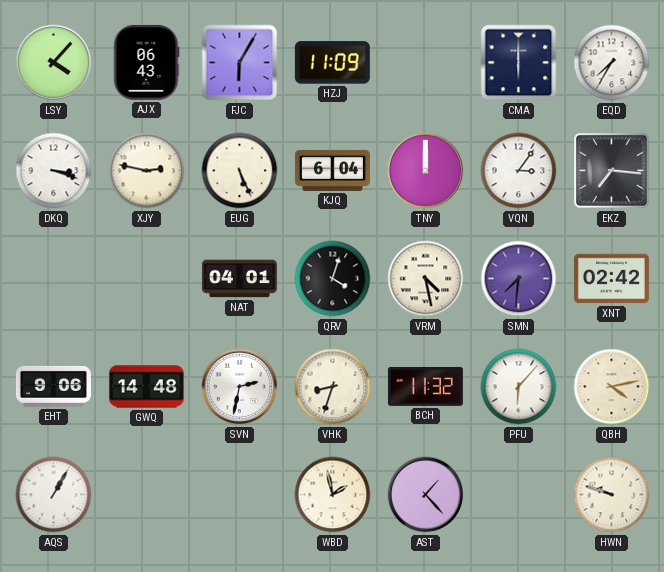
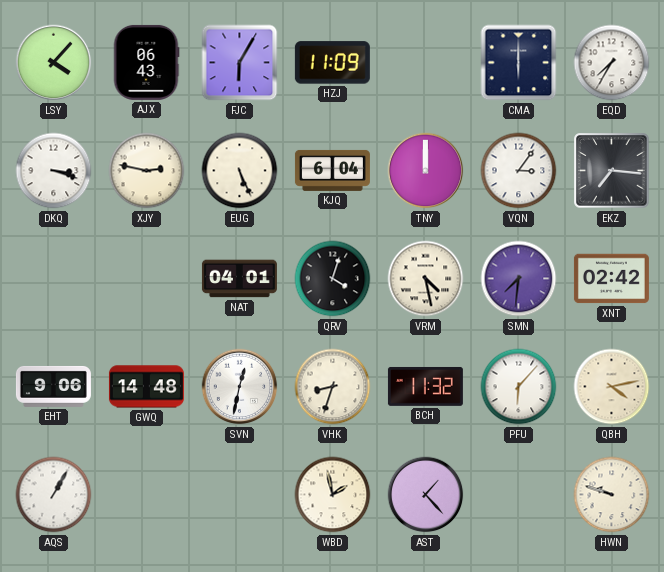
SVN: 2:32 -> 12:32
